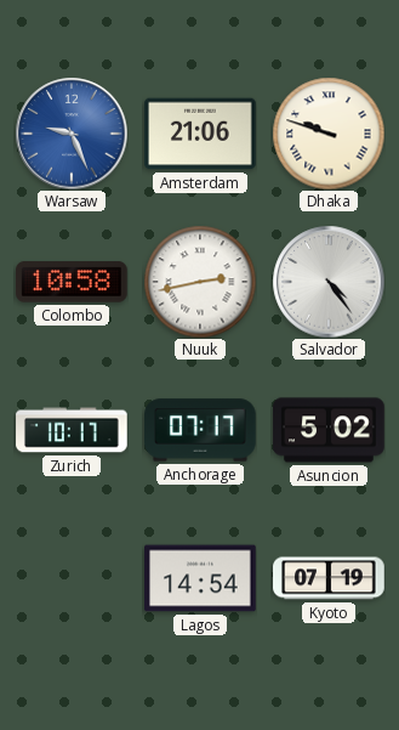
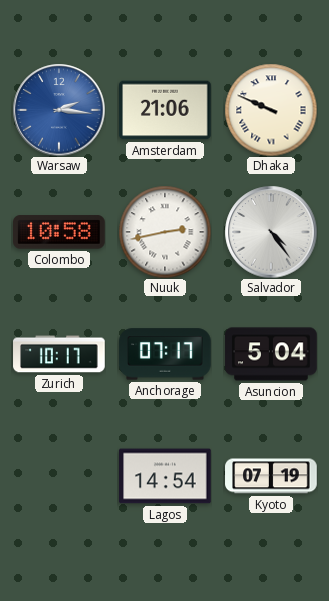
Warsaw: 9:26 -> 2:16
Dhaka: 9:48 -> 9:49
Asuncion: 5:02 -> 5:04
